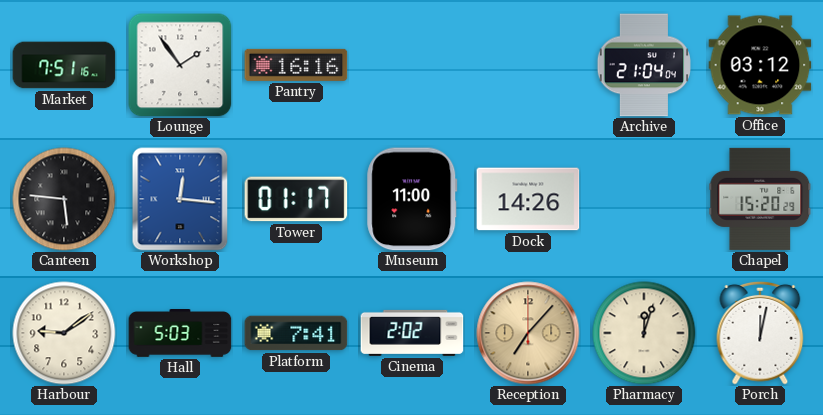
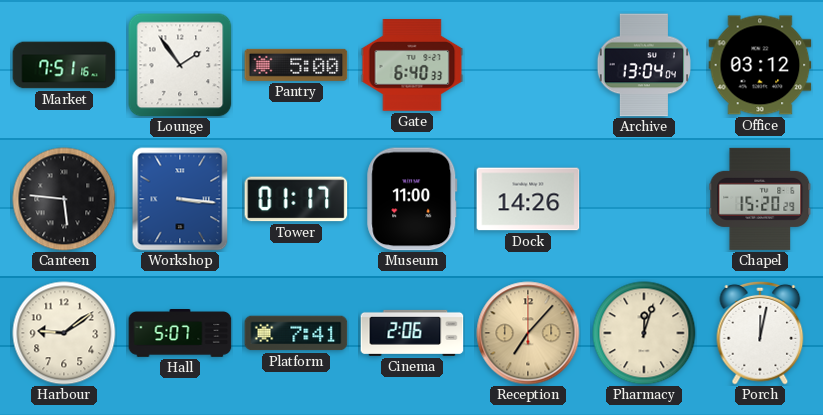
Pantry: 16:16 -> 5:00
Gate: none -> 6:40
Archive: 21:04 -> 13:04
Workshop: 12:16 -> 3:16
Hall: 5:03 -> 5:07
Cinema: 2:02 -> 2:06
